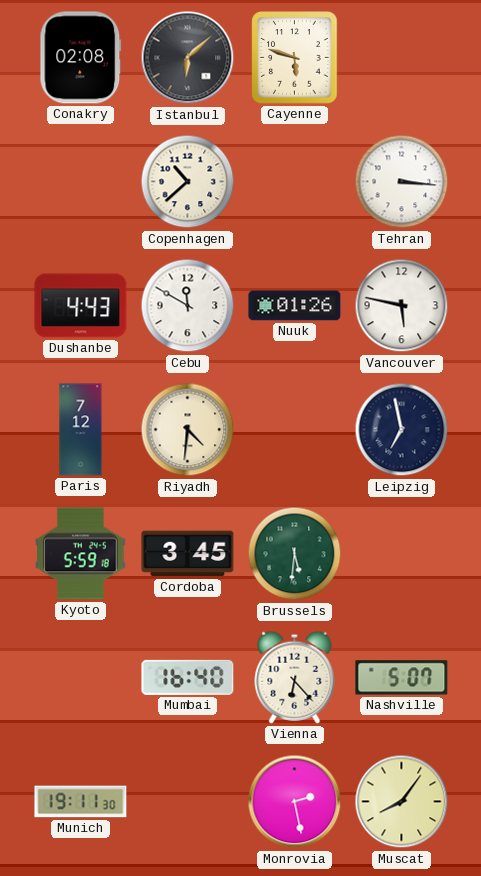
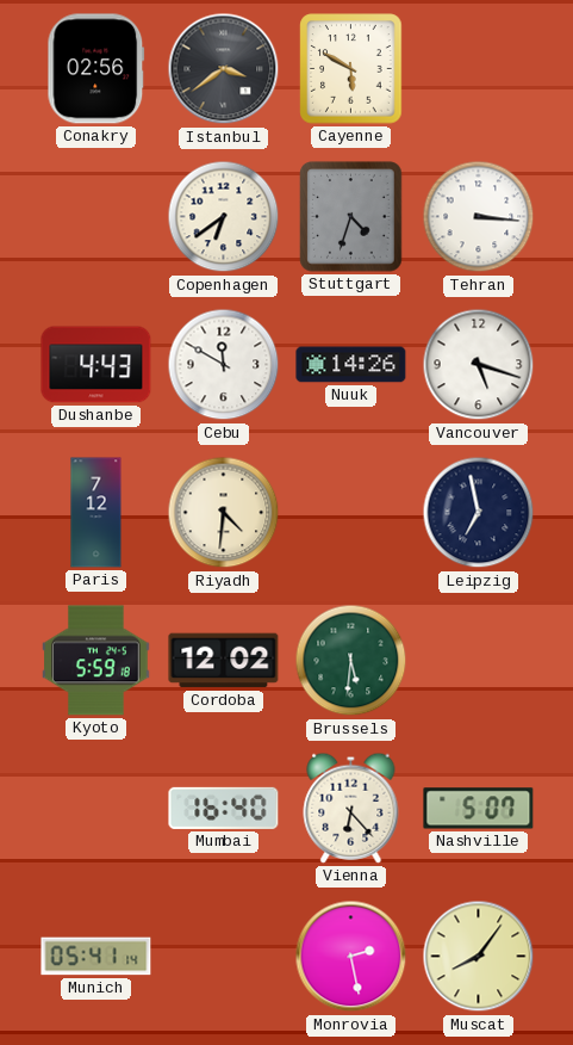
Conakry: 02:08 -> 02:56
Istanbul: 6:08 -> 3:39
Cayenne: 5:48 -> 5:50
Copenhagen: 10:38 -> 6:39
Stuttgart: none -> 4:33
Nuuk: 01:26 -> 14:26
Vancouver: 5:47 -> 5:18
Cordoba: 3:45 -> 12:02
Munich: 19:11 -> 05:41
